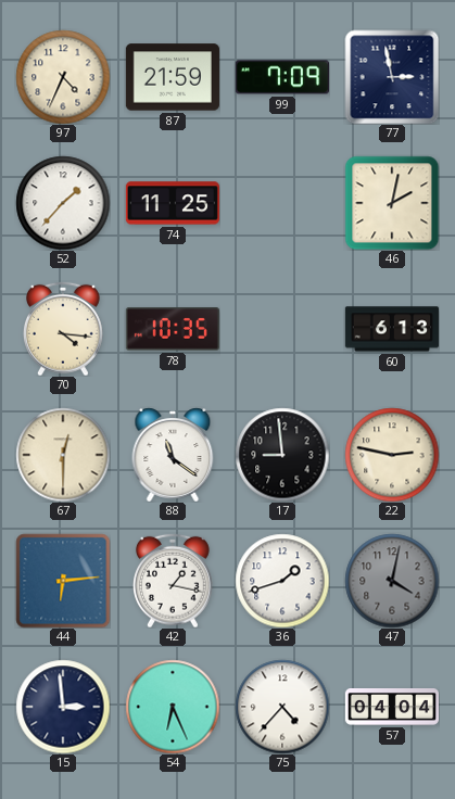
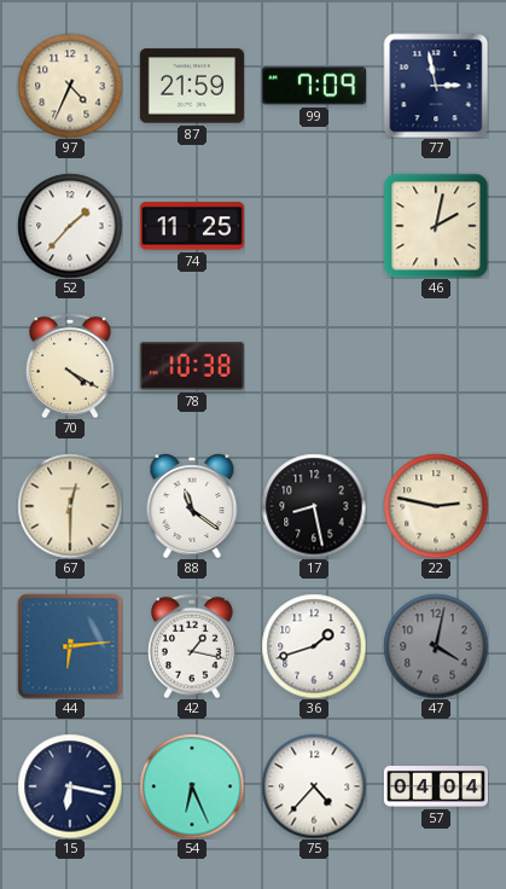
70: 4:16 -> 4:20
78: 10:35 -> 10:38
60: 6:13 -> none
17: 8:59 -> 8:28
15: 2:59 -> 6:17
